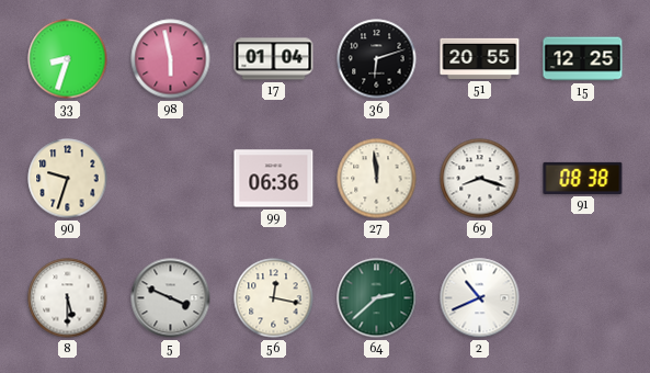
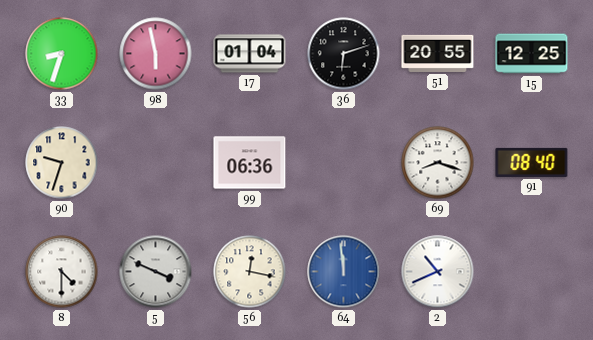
27: 11:59 -> none
91: 08:38 -> 08:40
8: 5:30 -> 4:30
64: 2:38 -> 11:59
64 dial: green -> blue
